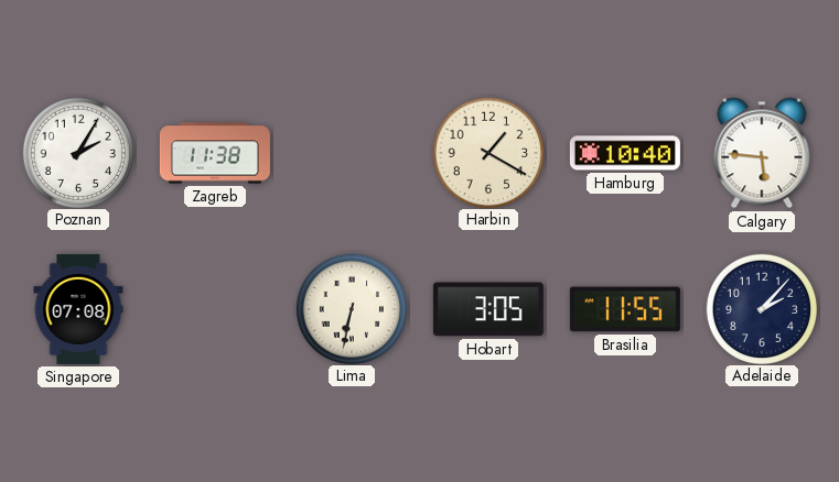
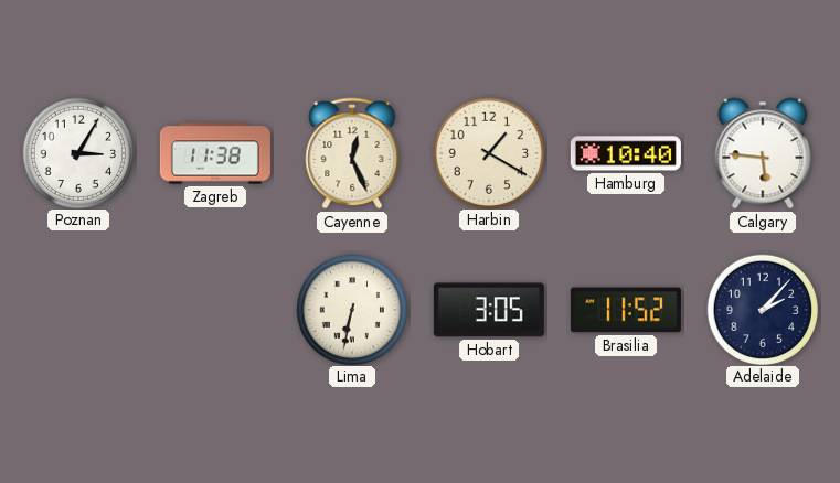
Poznan: 2:05 -> 3:05
Cayenne: none -> 12:26
Singapore: 07:08 -> none
Brasilia: 11:55 -> 11:52
